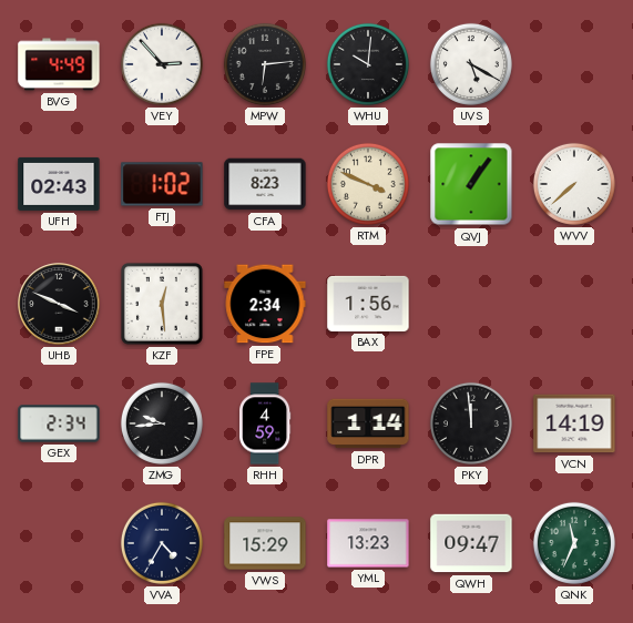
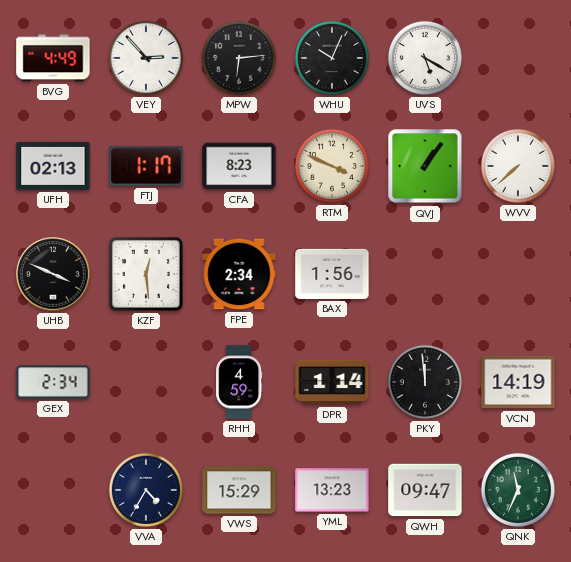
WHU: 10:01 -> 10:04
UFH: 02:43 -> 02:13
FTJ: 1:02 -> 1:17
ZMG: 9:44 -> none
